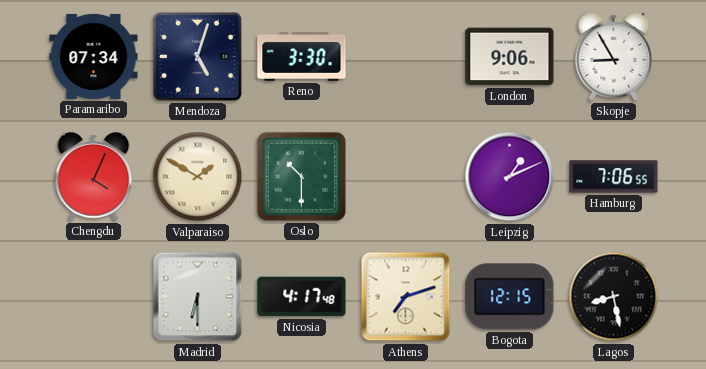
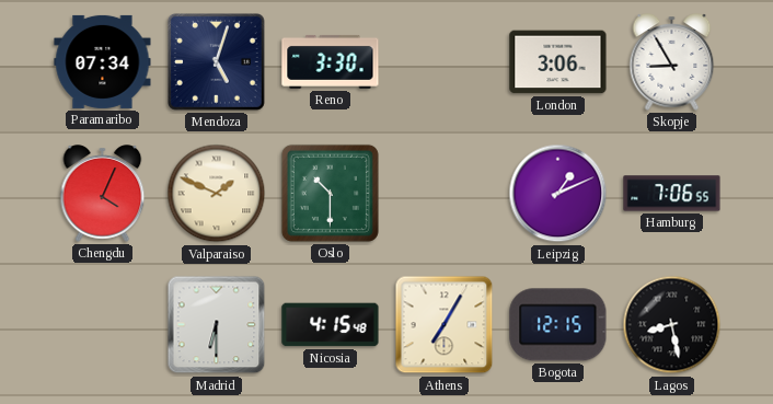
London: 9:06 -> 3:06
Valparaiso: 1:50 -> 1:49
Nicosia: 4:17 -> 4:15
Athens: 7:12 -> 7:05
